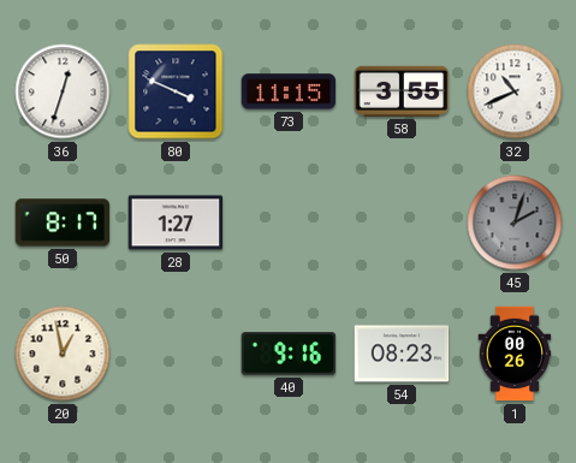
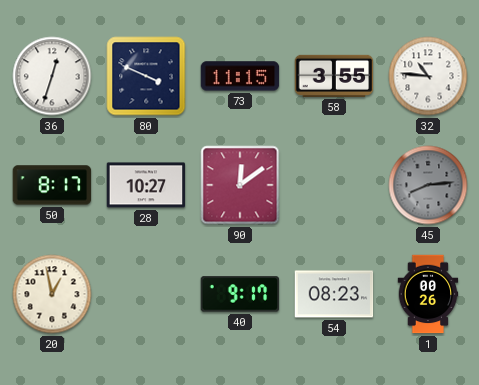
32: 10:41 -> 10:46
28: 1:27 -> 10:27
90: none -> 12:09
45: 2:03 -> 8:14
40: 9:16 -> 9:17
